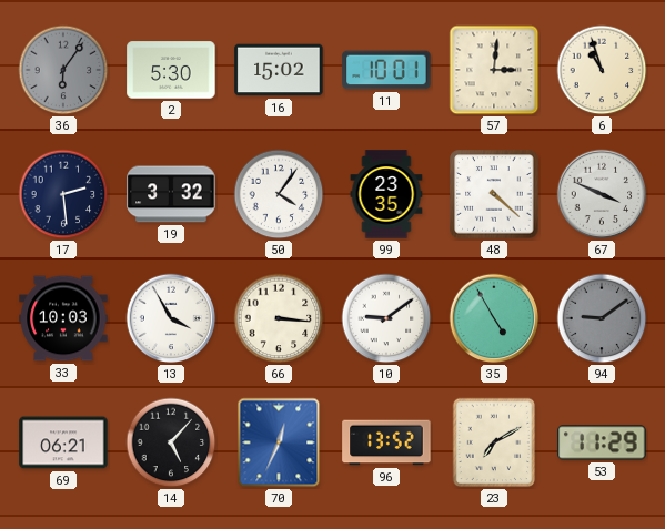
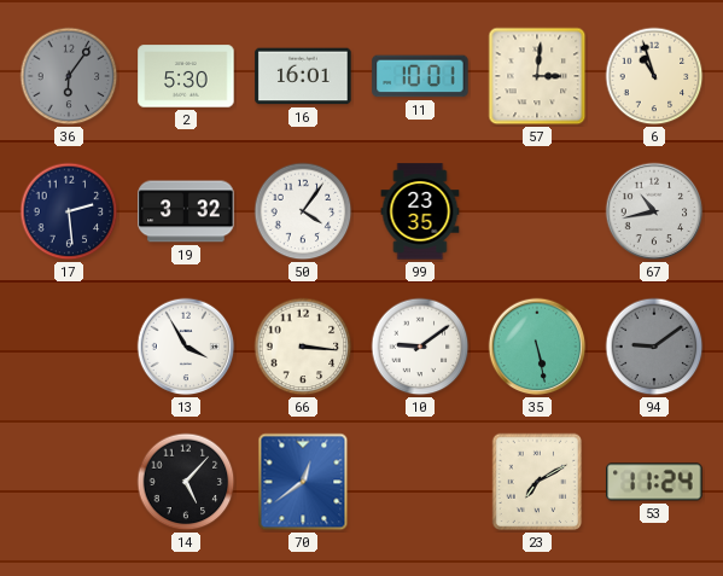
16: 15:02 -> 16:01
48: 4:22 -> none
67: 3:49 -> 10:43
33: 10:03 -> none
35: 4:55 -> 5:28
69: 06:21 -> none
70: 12:34 -> 12:39
96: 13:52 -> none
53: 11:29 -> 11:24
